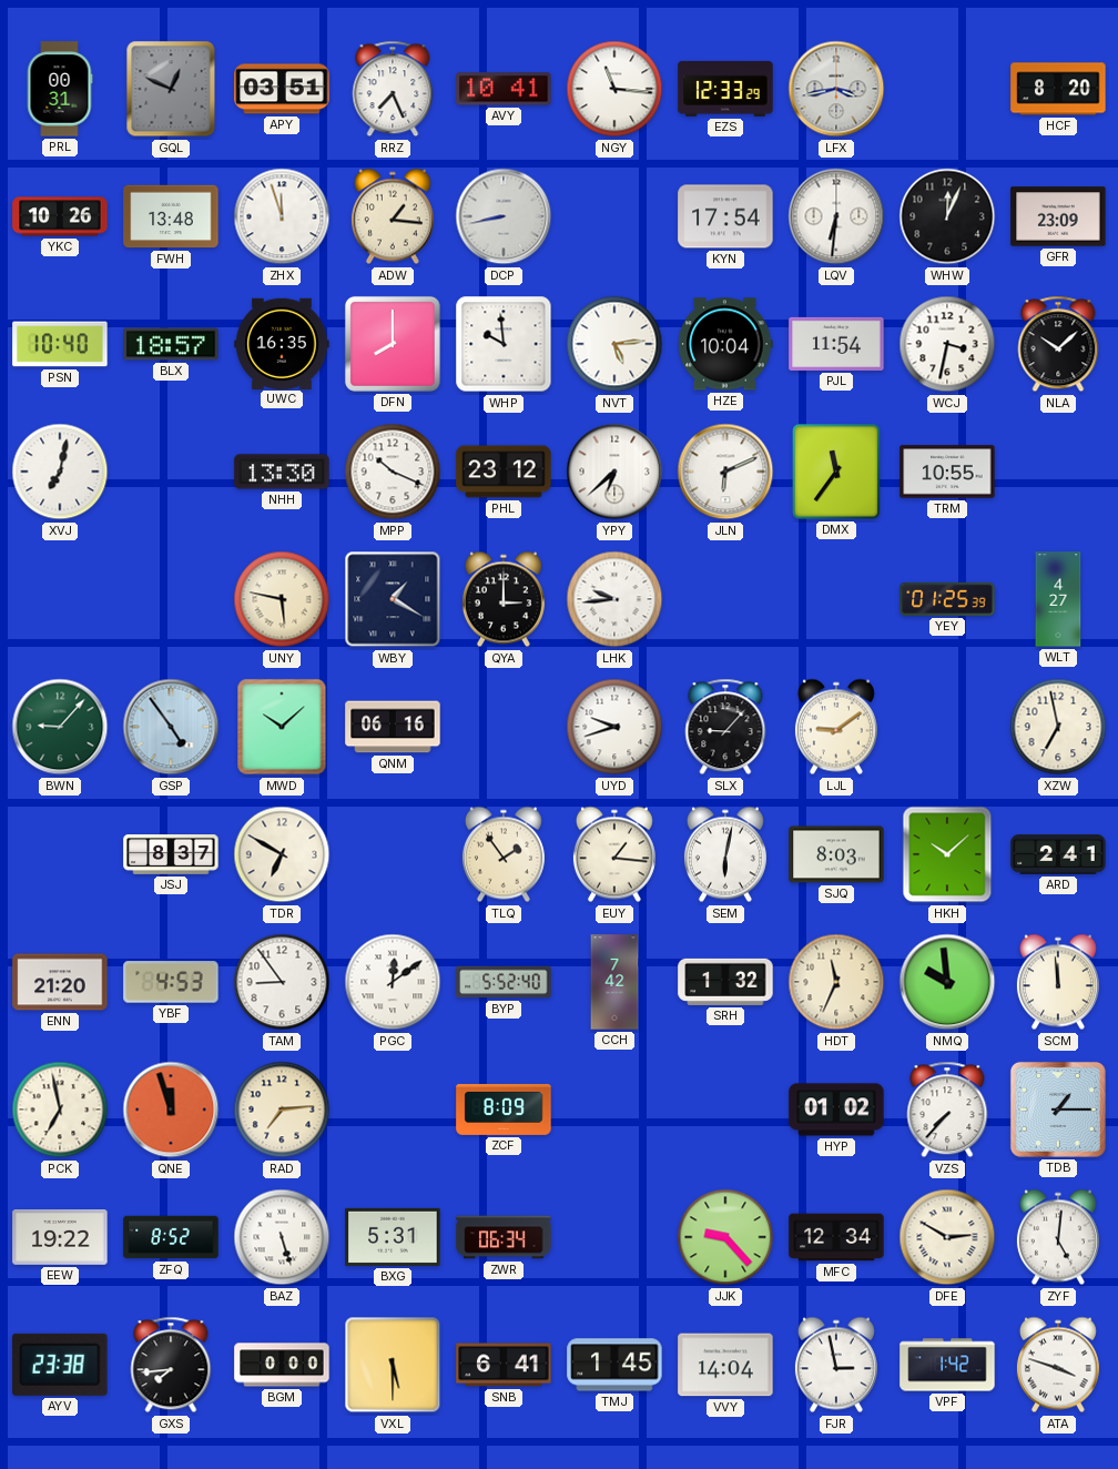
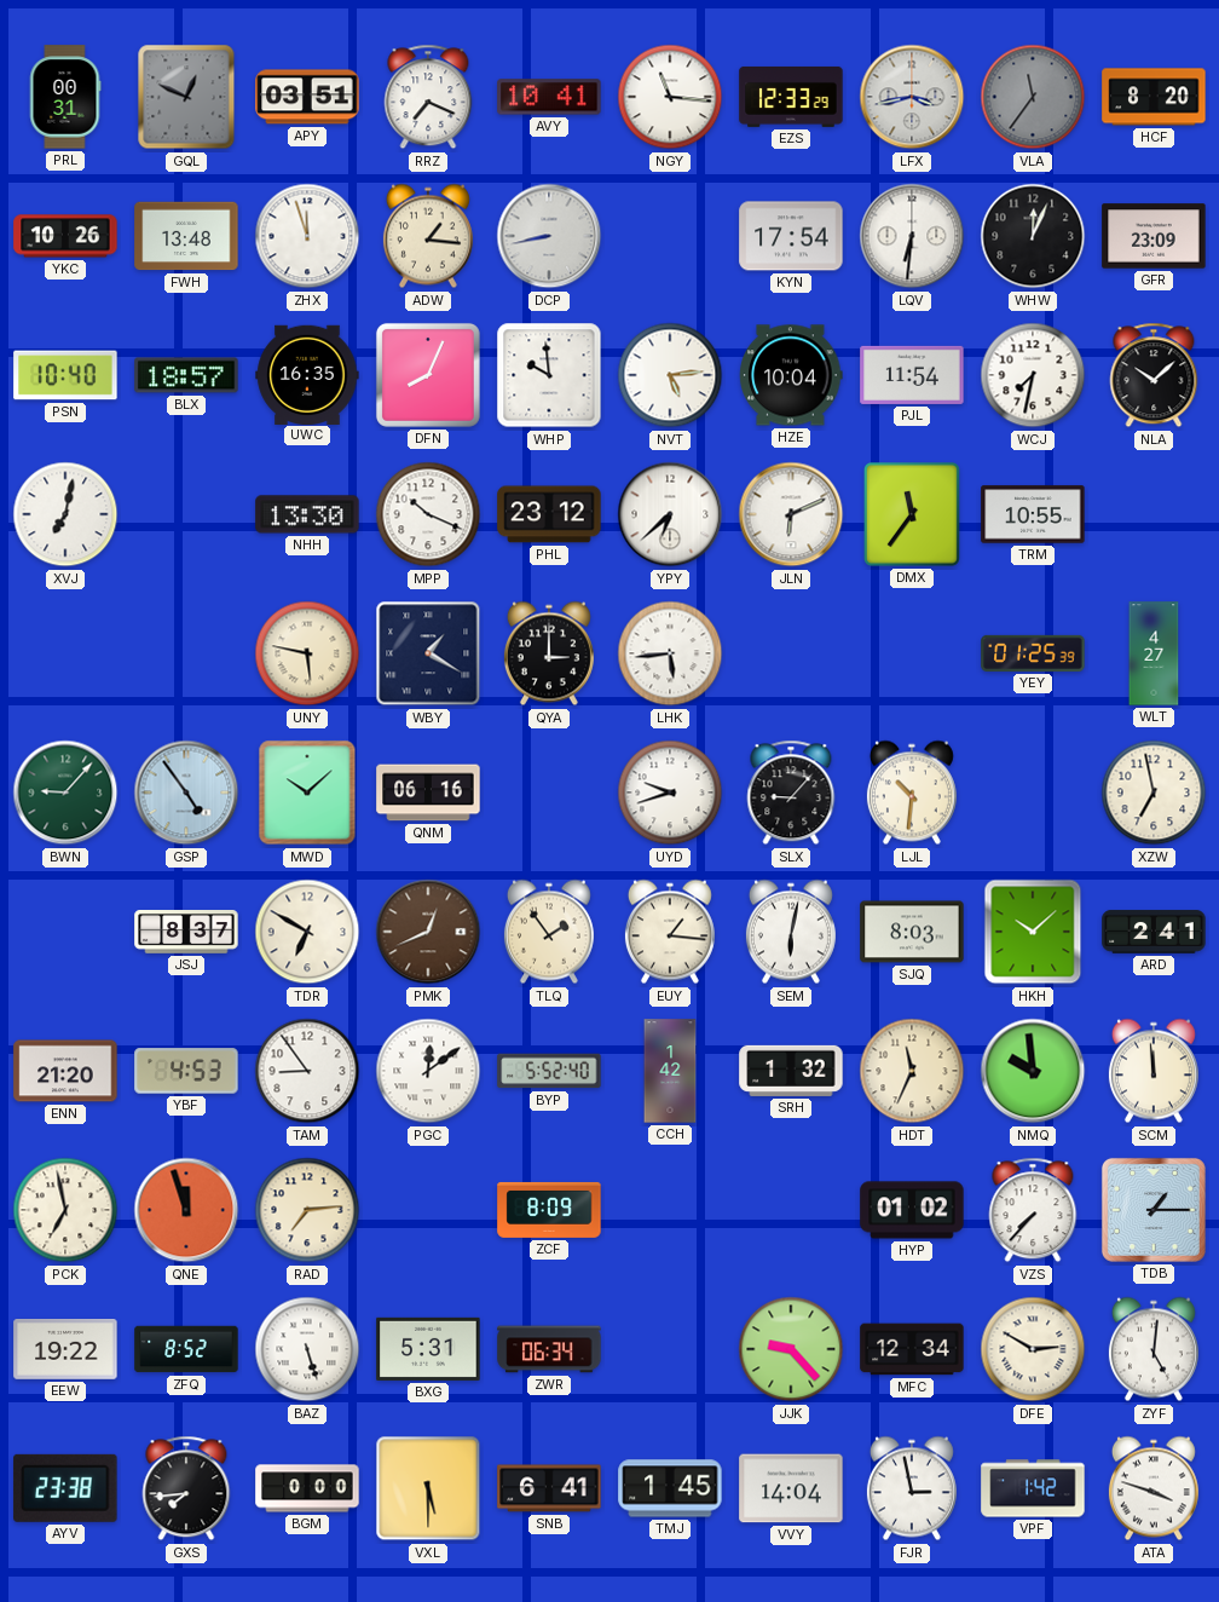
RRZ: 7:26 -> 7:19
VLA: none -> 11:36
DFN: 8:00 -> 8:04
WCJ: 3:32 -> 7:32
LHK: 9:44 -> 5:44
LJL: 9:09 -> 10:31
PMK: none -> 12:41
CCH: 7:42 -> 1:42
